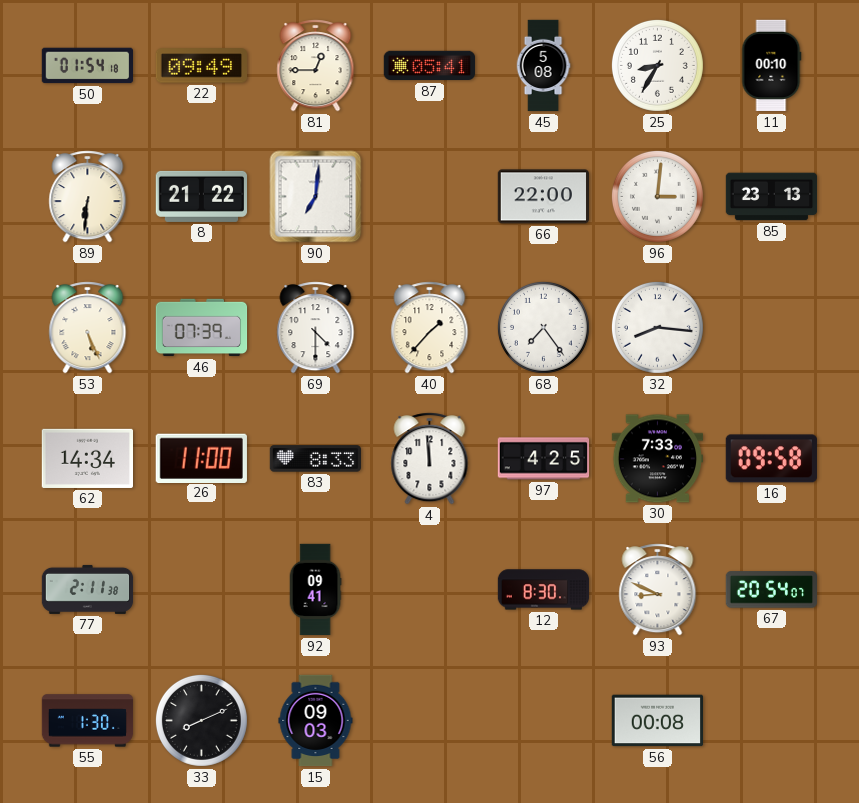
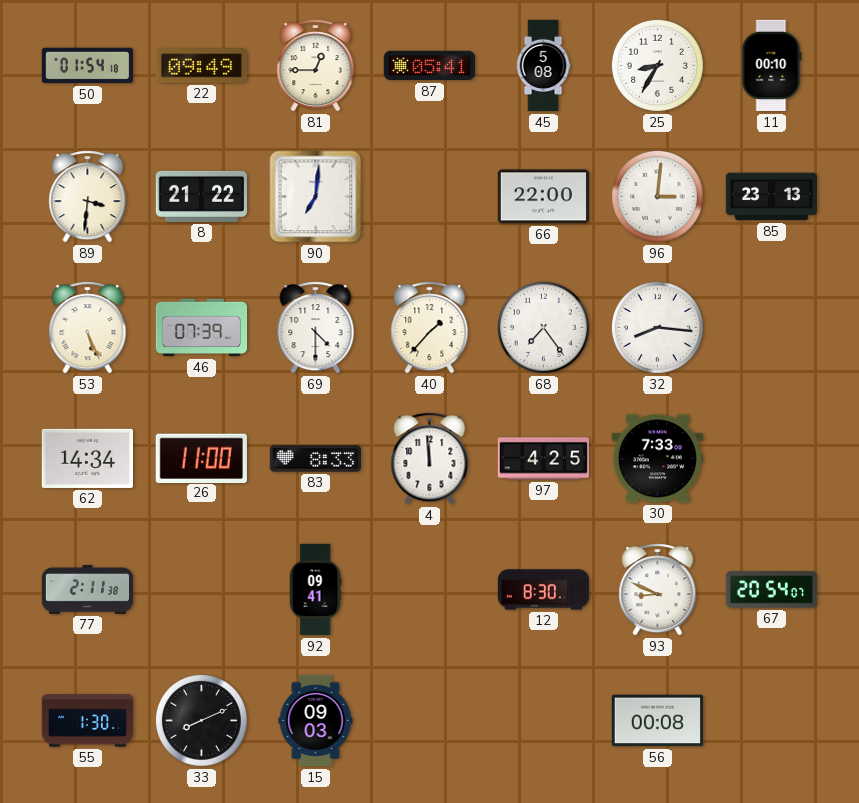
89: 6:31 -> 3:31
16: 09:58 -> none
